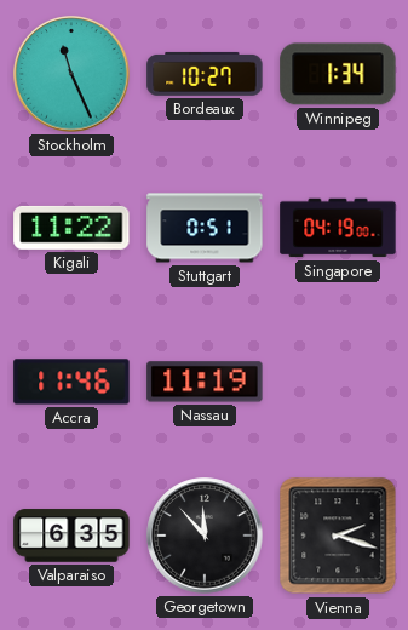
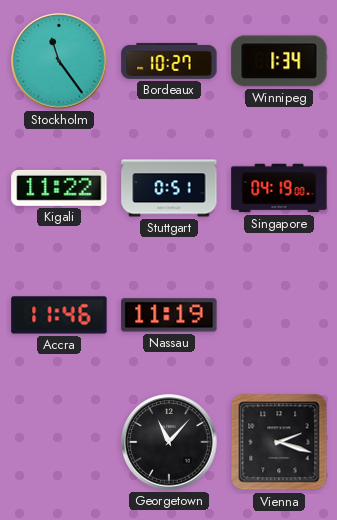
Stockholm: 11:26 -> 11:24
Valparaiso: 6:35 -> none
Georgetown: 11:53 -> 11:07
